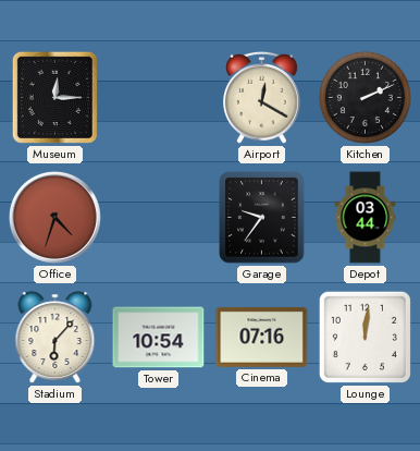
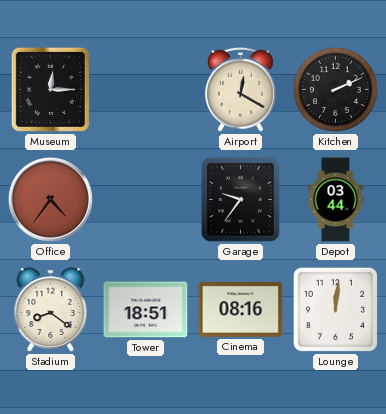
Office: 4:33 -> 4:36
Stadium: 6:07 -> 8:21
Tower: 10:54 -> 18:51
Cinema: 07:16 -> 08:16
